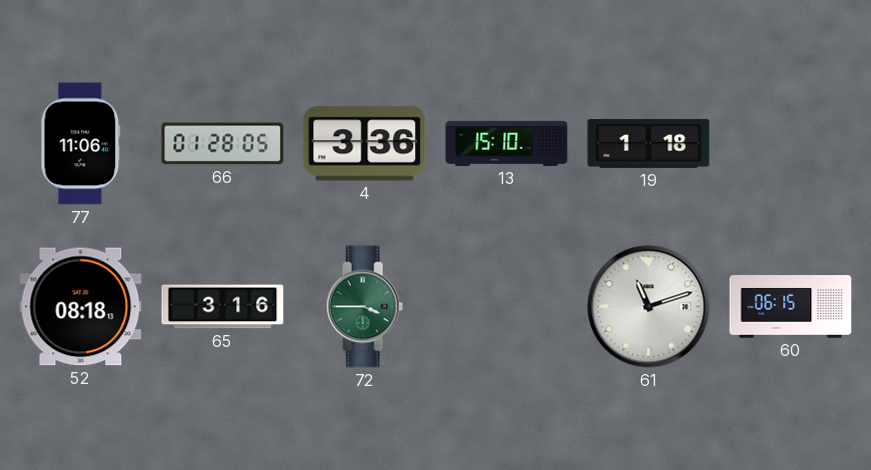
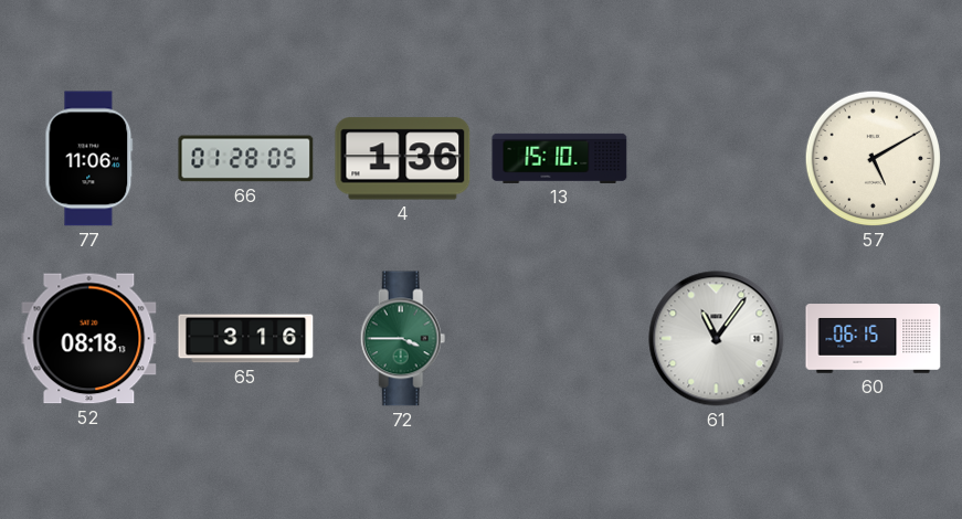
4: 3:36 -> 1:36
19: 1:18 -> none
57: none -> 5:10
61: 11:12 -> 11:06
